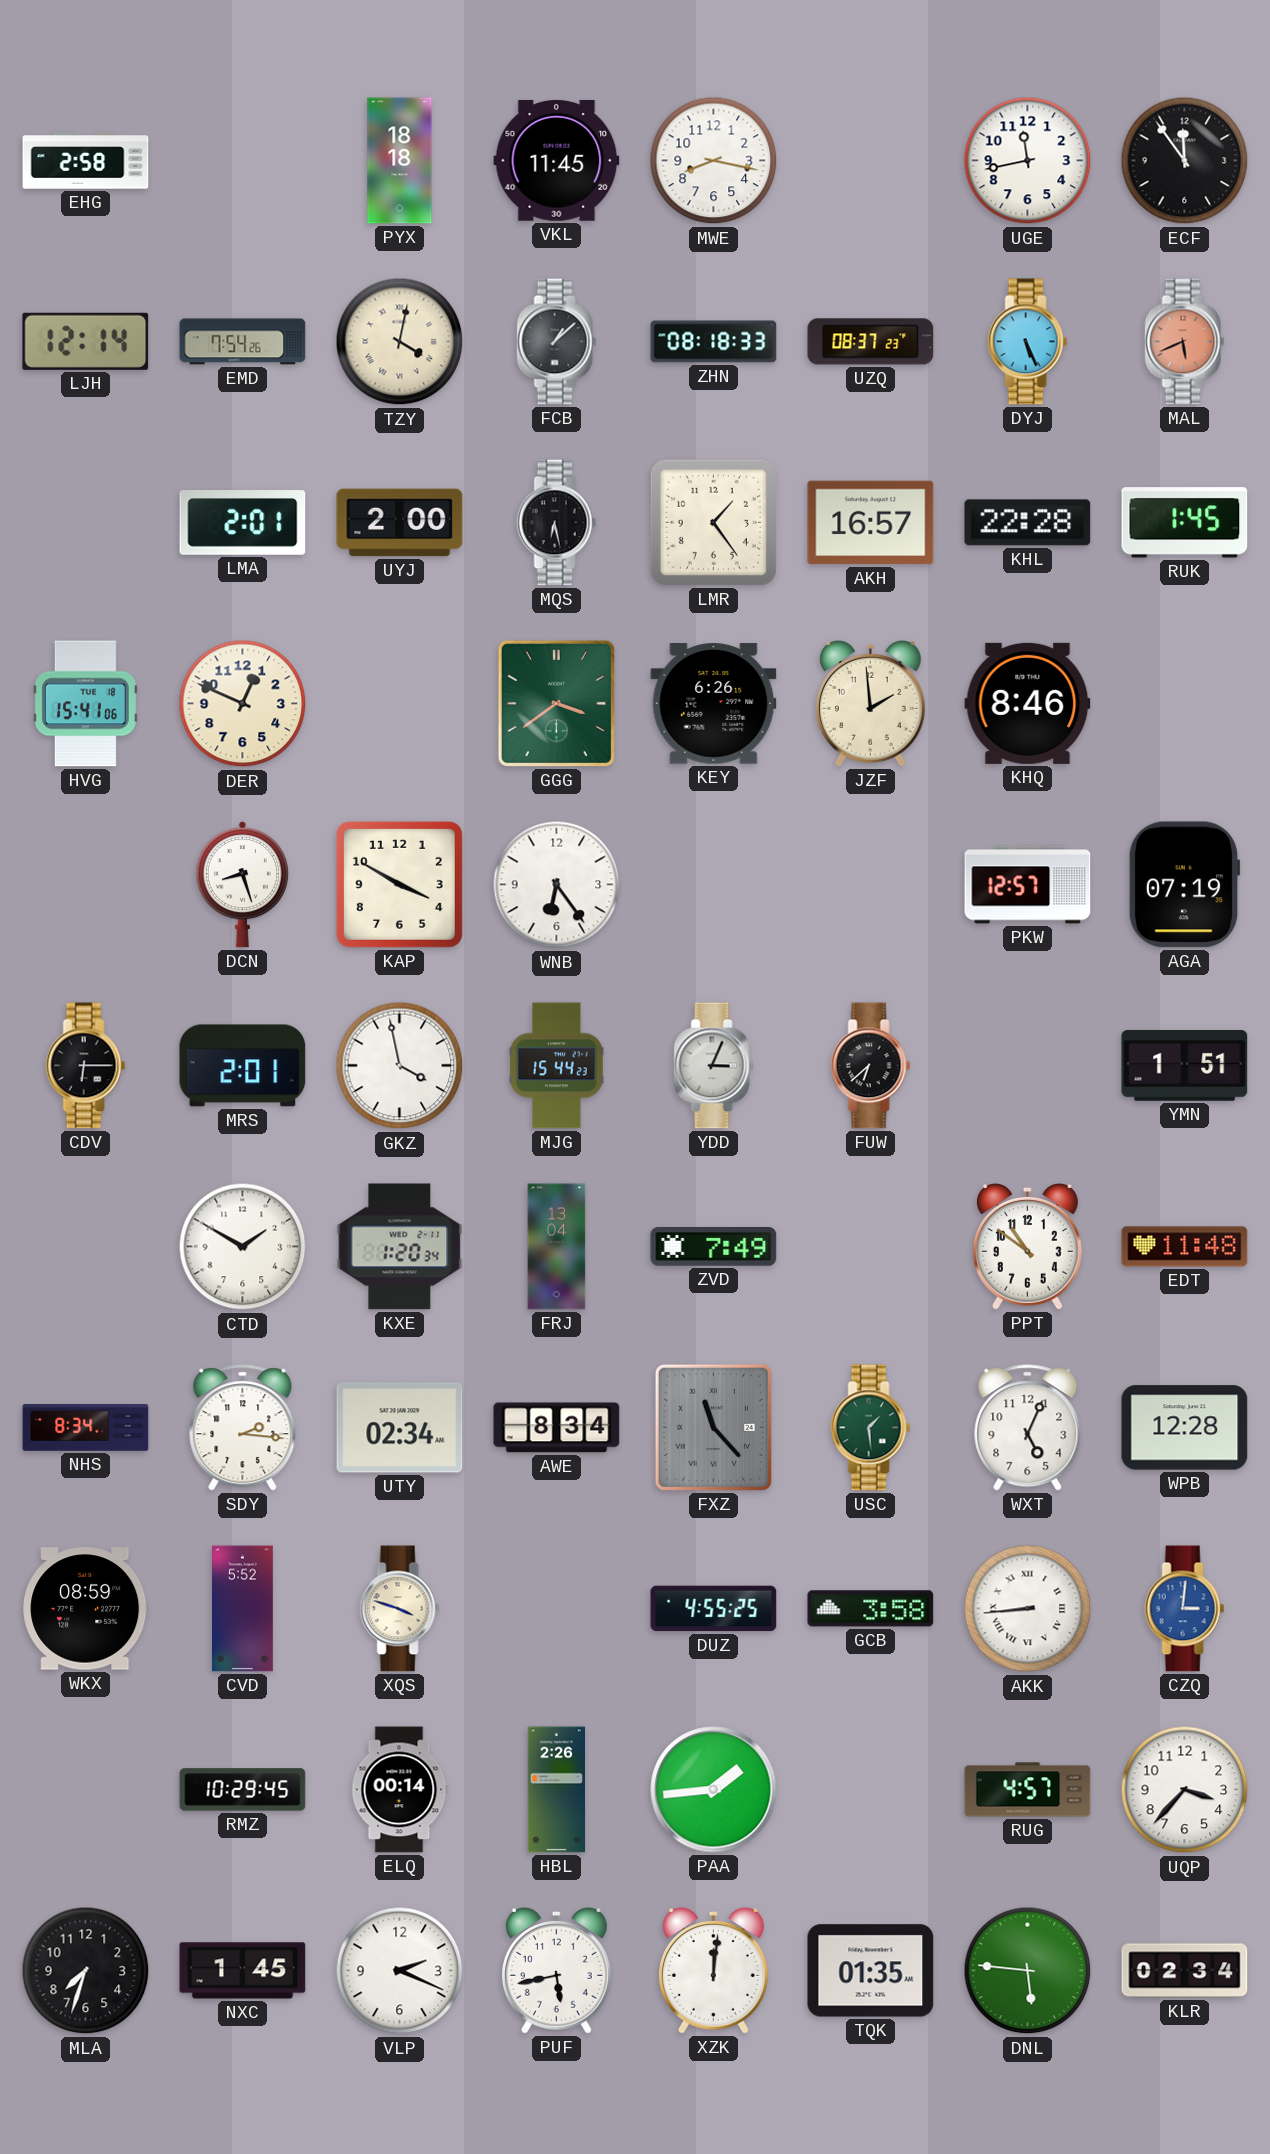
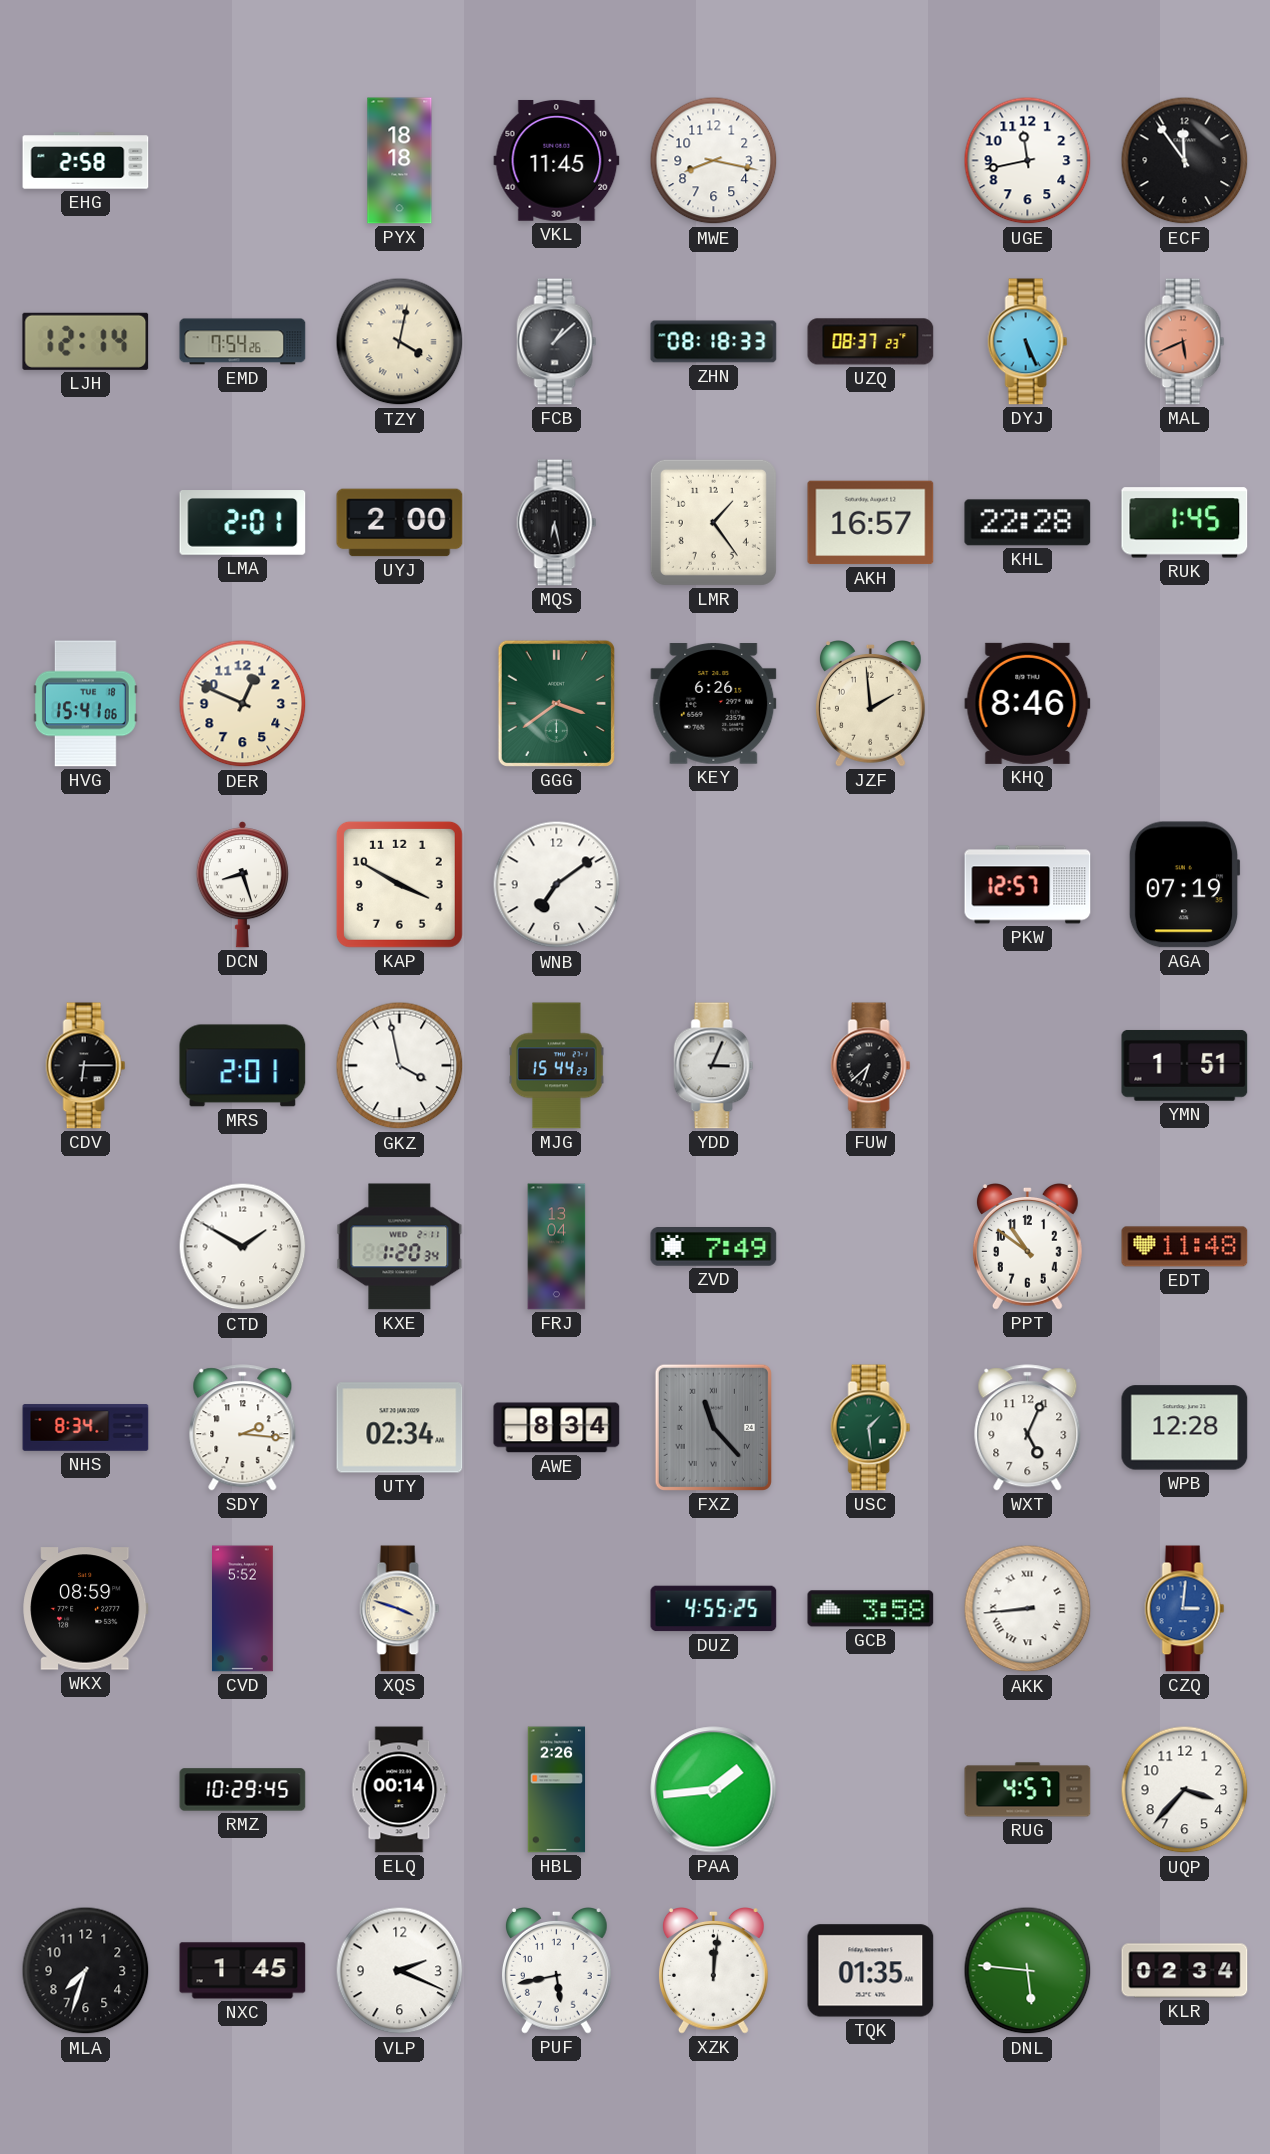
WNB: 6:24 -> 7:09
